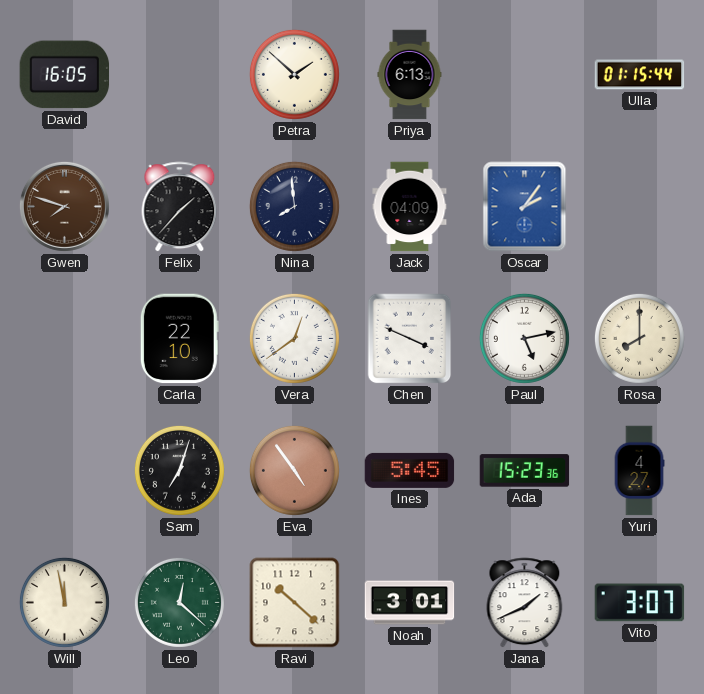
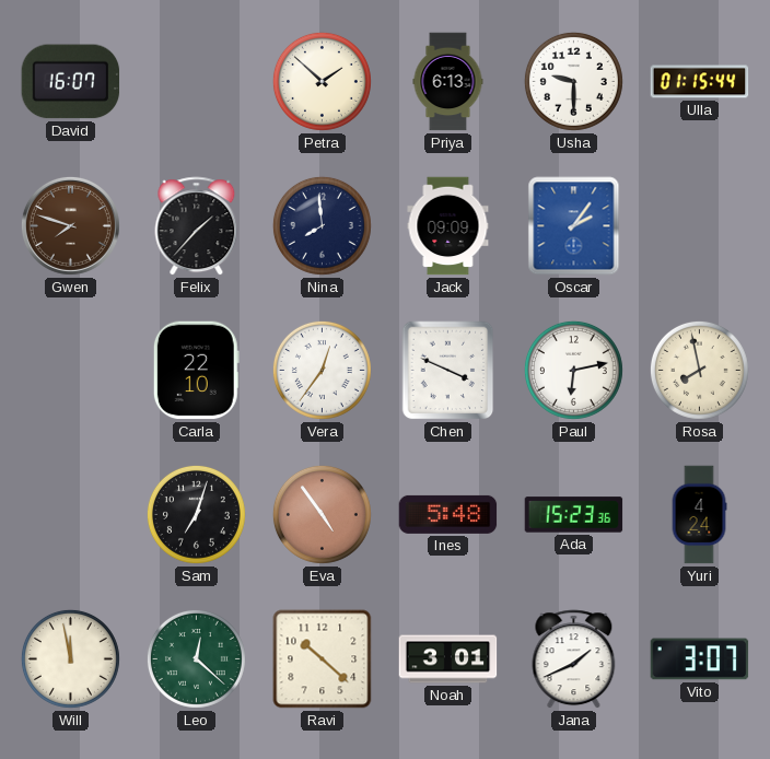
David: 16:05 -> 16:07
Usha: none -> 9:30
Jack: 04:09 -> 09:09
Vera: 12:39 -> 12:36
Paul: 5:13 -> 6:13
Rosa: 8:00 -> 7:58
Ines: 5:45 -> 5:48
Yuri: 4:27 -> 4:24
